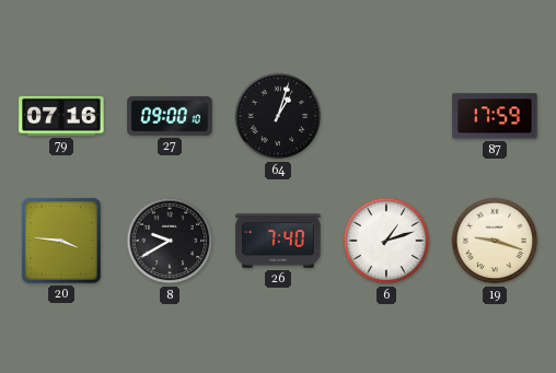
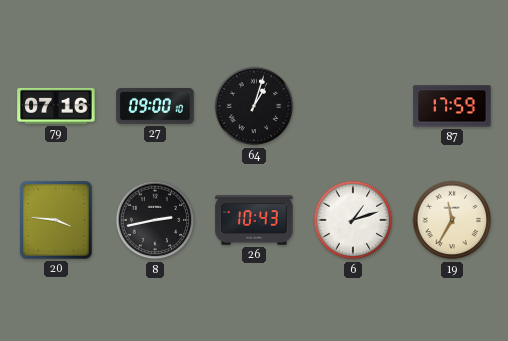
8: 9:40 -> 2:43
26: 7:40 -> 10:43
19: 9:18 -> 11:35
